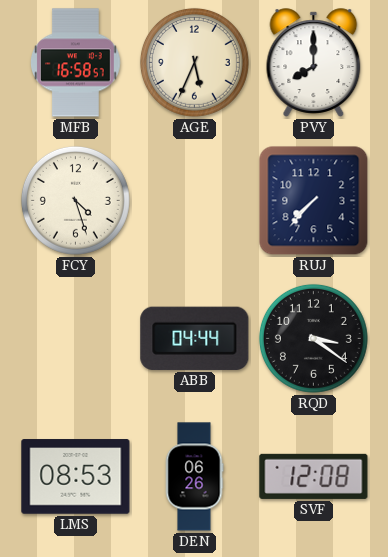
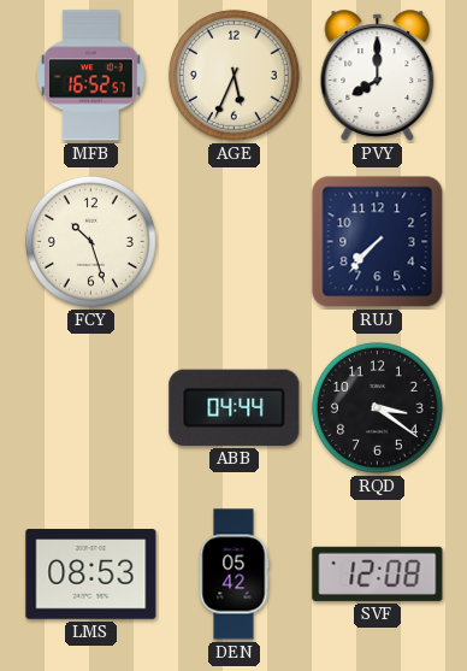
MFB: 16:58 -> 16:52
FCY: 4:27 -> 10:27
DEN: 06:26 -> 05:42
